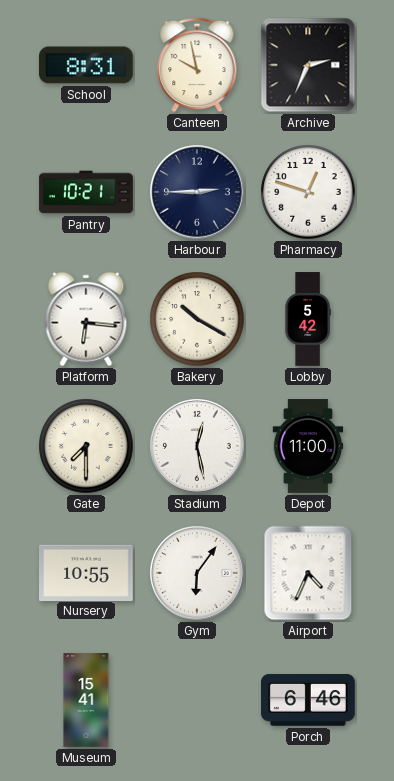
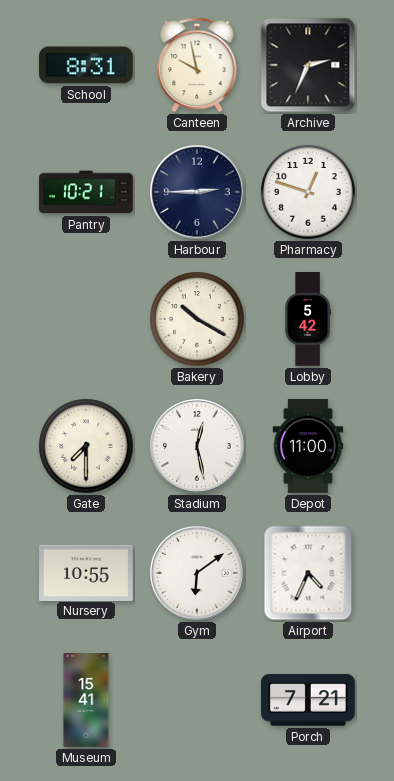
Platform: 6:16 -> none
Gym: 6:06 -> 6:09
Porch: 6:46 -> 7:21
